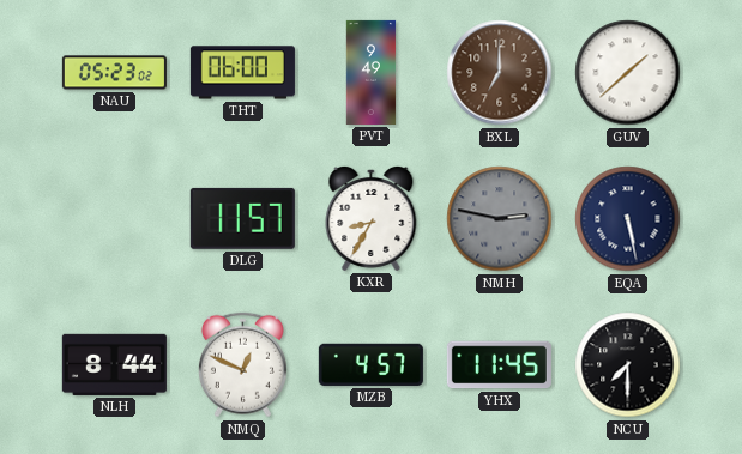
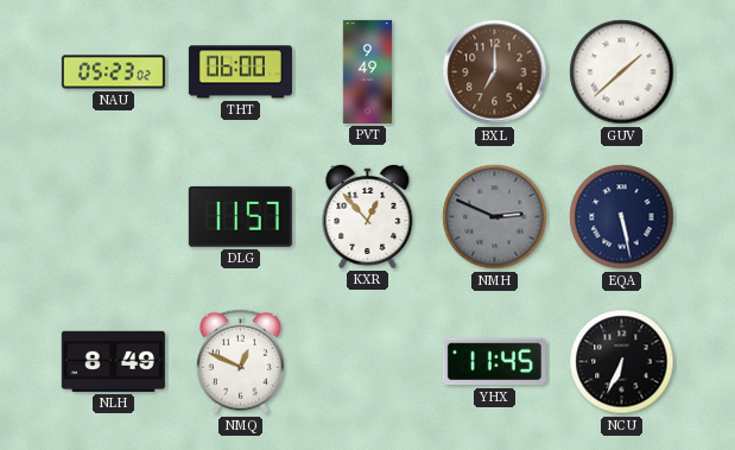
KXR: 8:35 -> 12:53
NMH: 2:47 -> 2:49
NLH: 8:44 -> 8:49
MZB: 4:57 -> none
NCU: 7:30 -> 6:34
